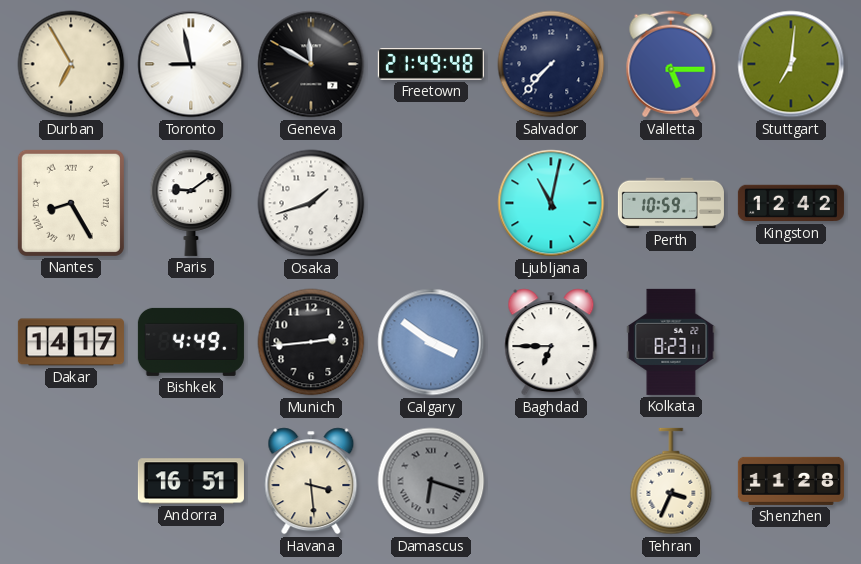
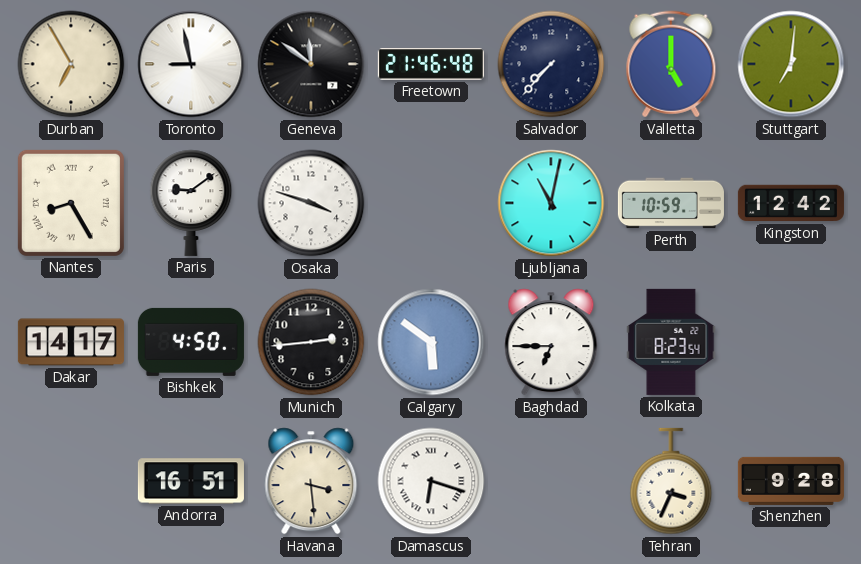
Geneva: 11:50 -> 11:51
Freetown: 21:49 -> 21:46
Valletta: 5:15 -> 5:00
Osaka: 1:42 -> 3:48
Bishkek: 4:49 -> 4:50
Calgary: 3:51 -> 5:51
Kolkata: 8:23:11 -> 8:23:54
Damascus dial: grey -> white
Shenzhen: 11:28 -> 9:28
